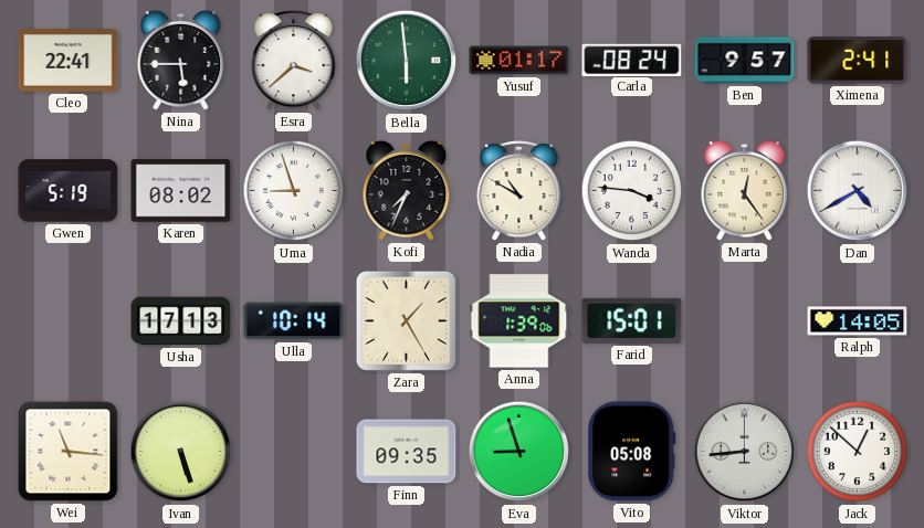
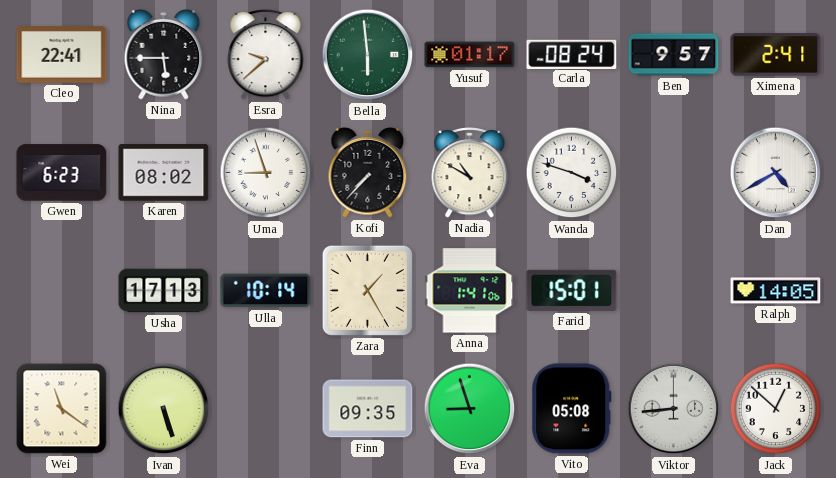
Esra: 3:38 -> 9:38
Gwen: 5:19 -> 6:23
Kofi: 7:34 -> 7:37
Wanda: 3:46 -> 3:48
Marta: 12:24 -> none
Anna: 1:39 -> 1:41
Wei: 11:16 -> 11:21
